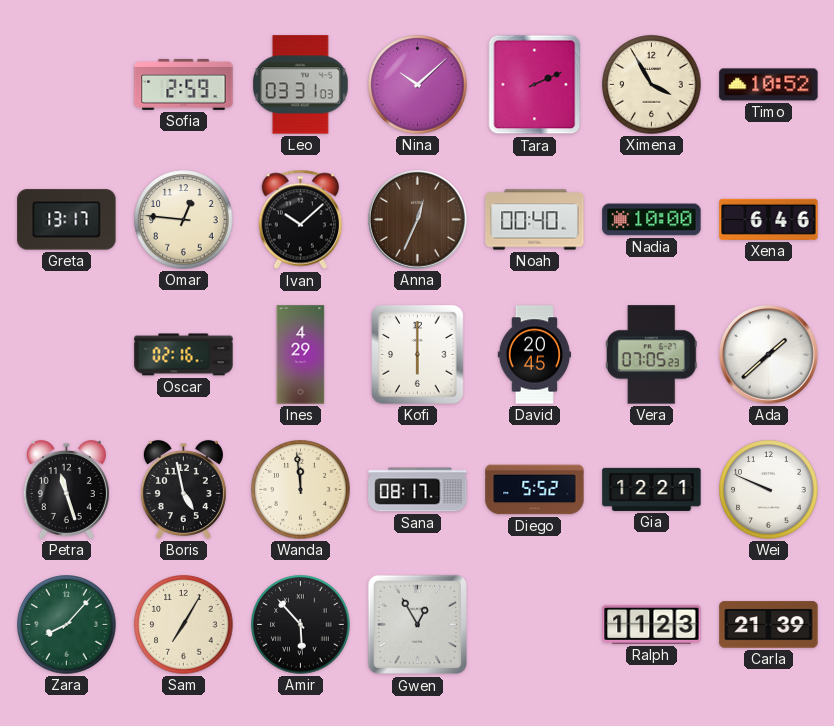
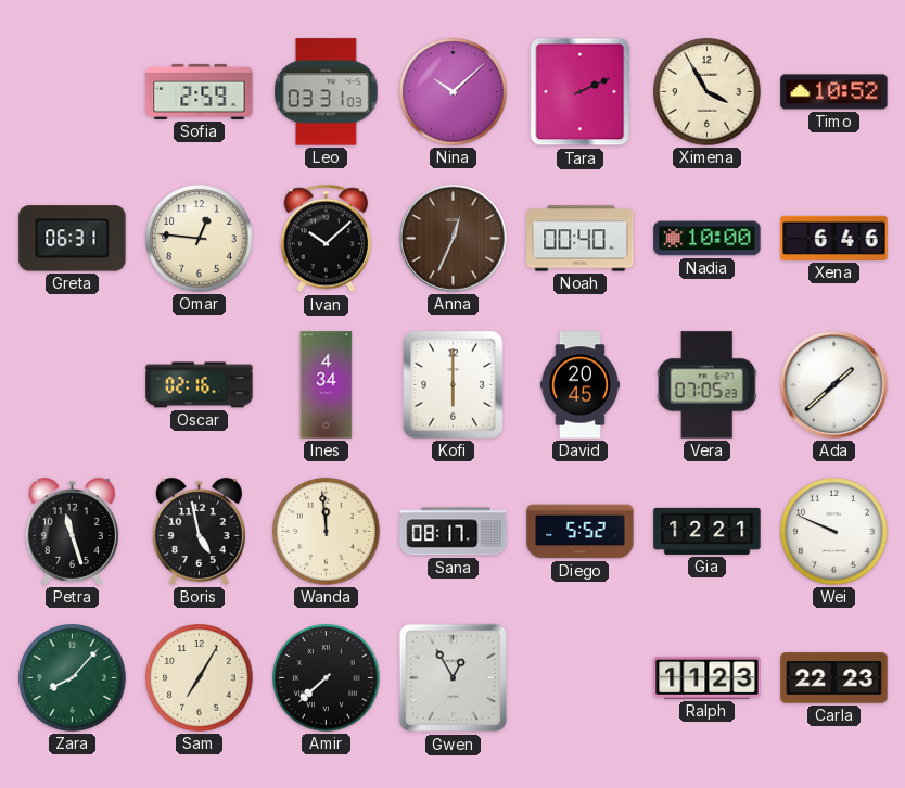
Greta: 13:17 -> 06:31
Ines: 4:29 -> 4:34
Amir: 5:53 -> 7:38
Carla: 21:39 -> 22:23
